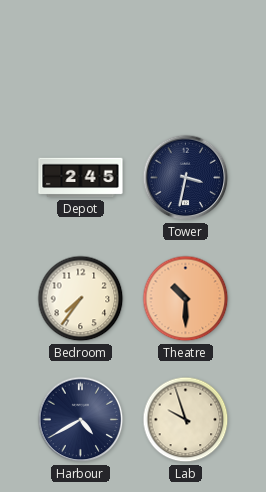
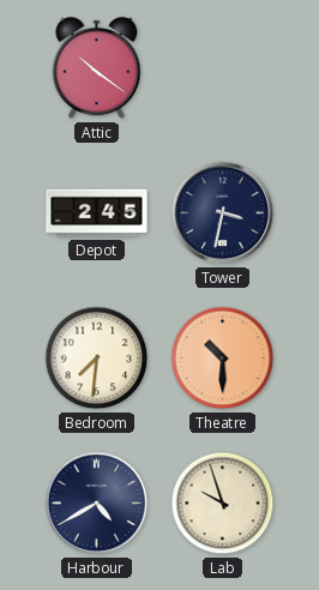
Attic: none -> 10:21
Bedroom: 7:36 -> 7:31
